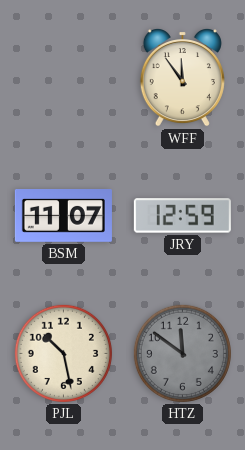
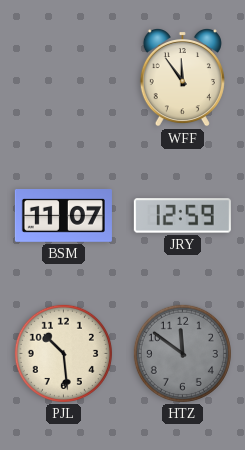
PJL: 10:28 -> 10:29
